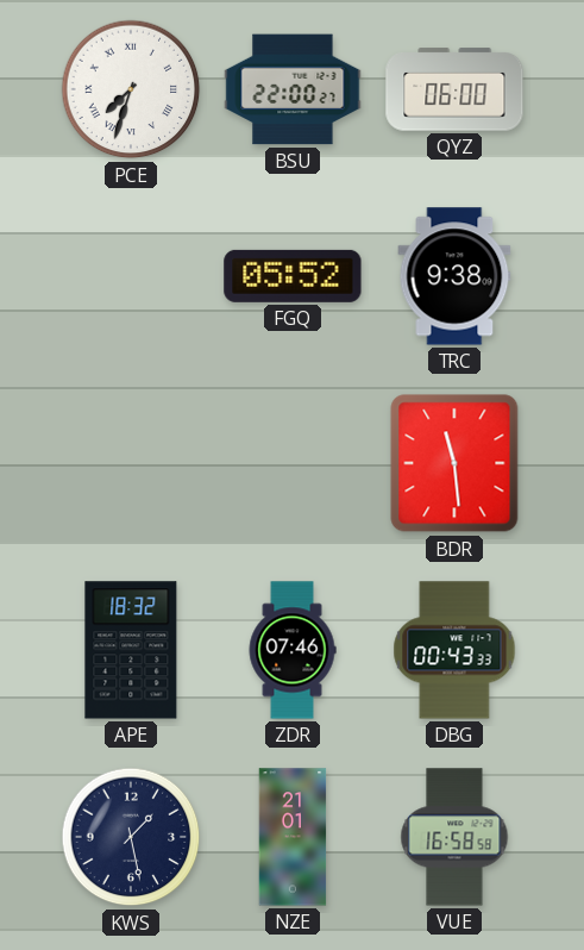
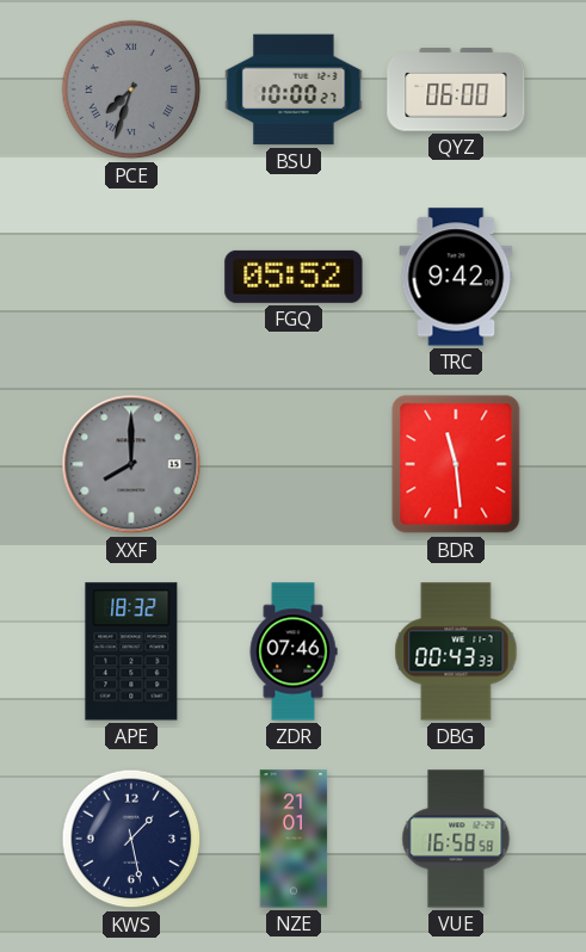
PCE dial: white -> grey
BSU: 22:00 -> 10:00
TRC: 9:38 -> 9:42
XXF: none -> 8:00
